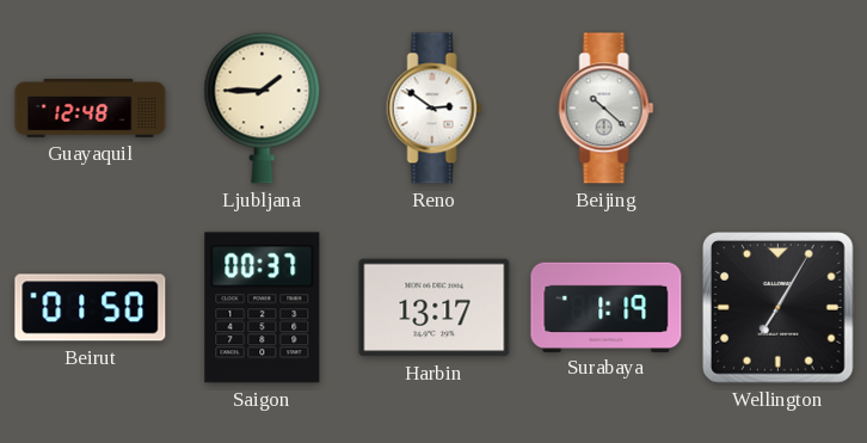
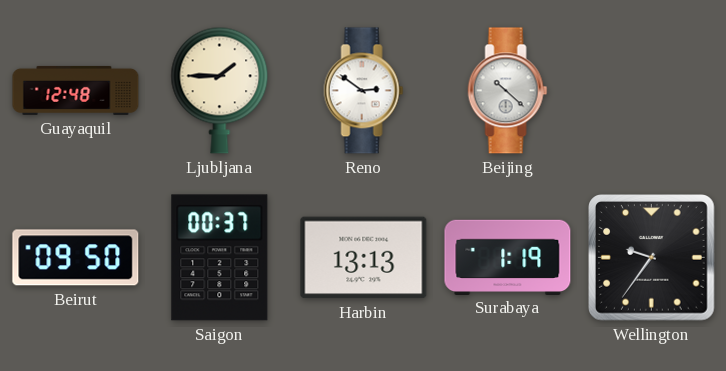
Beirut: 01:50 -> 09:50
Harbin: 13:17 -> 13:13
Wellington: 7:05 -> 9:36
